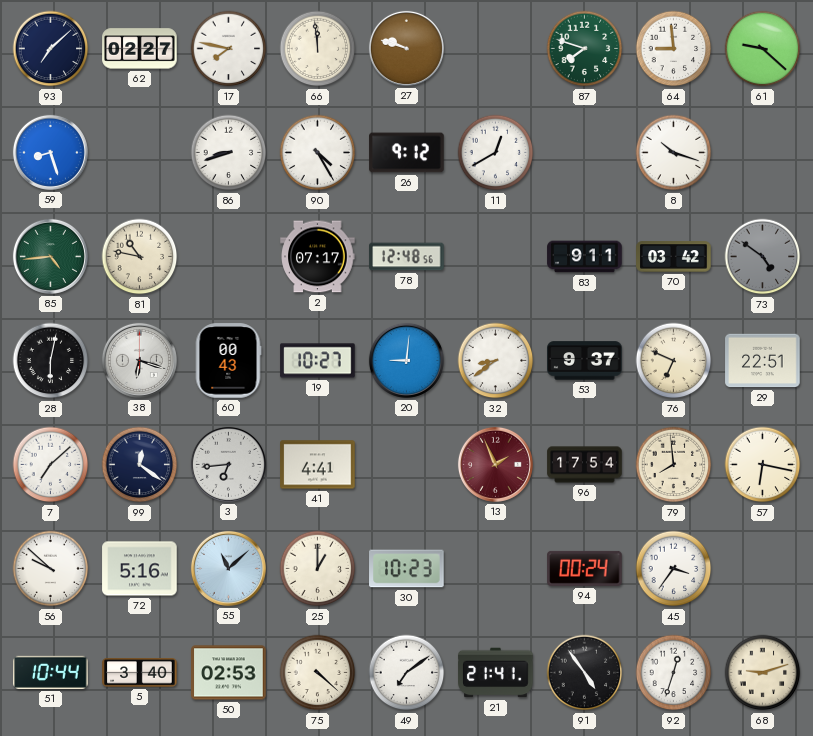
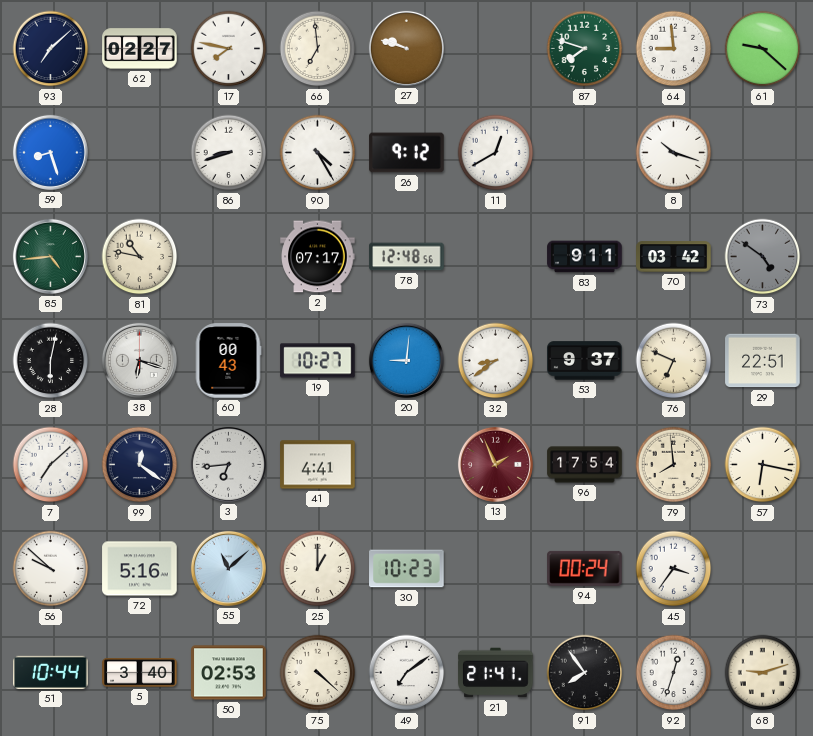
66: 11:59 -> 6:59
91: 4:54 -> 7:54
